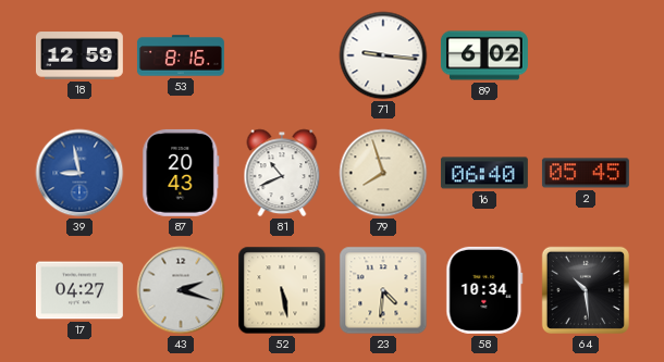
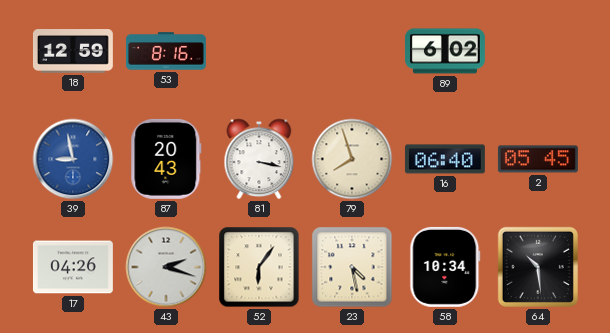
71: 9:16 -> none
81: 10:41 -> 3:17
17: 04:27 -> 04:26
52: 5:28 -> 6:06
23: 4:31 -> 4:28
